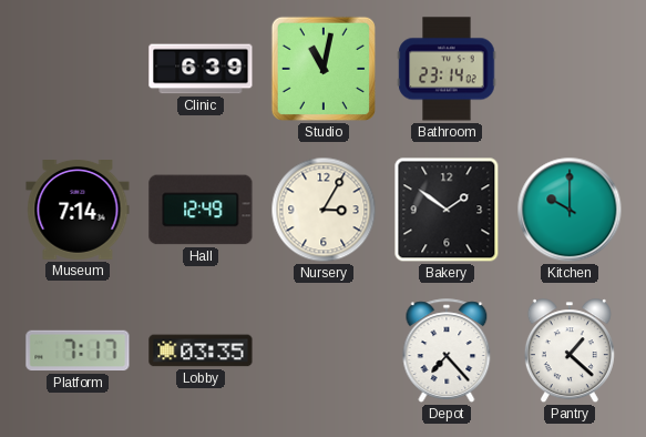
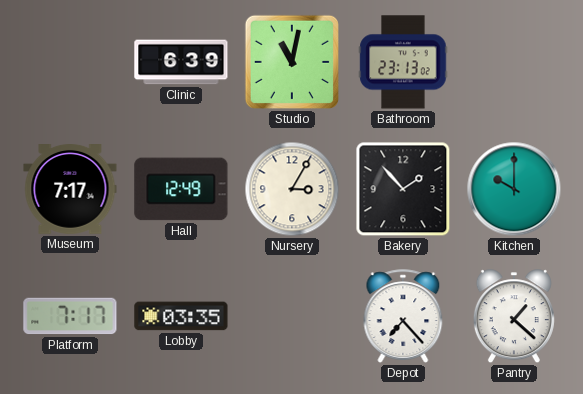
Bathroom: 23:14 -> 23:13
Museum: 7:14 -> 7:17
Bakery: 1:51 -> 1:53
